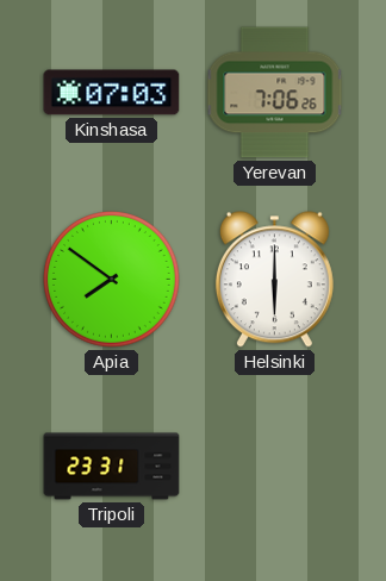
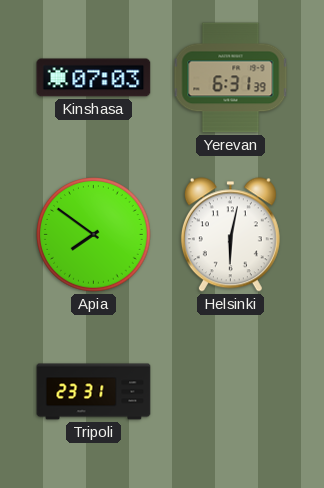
Yerevan: 7:06 -> 6:31
Helsinki: 6:00 -> 6:02
